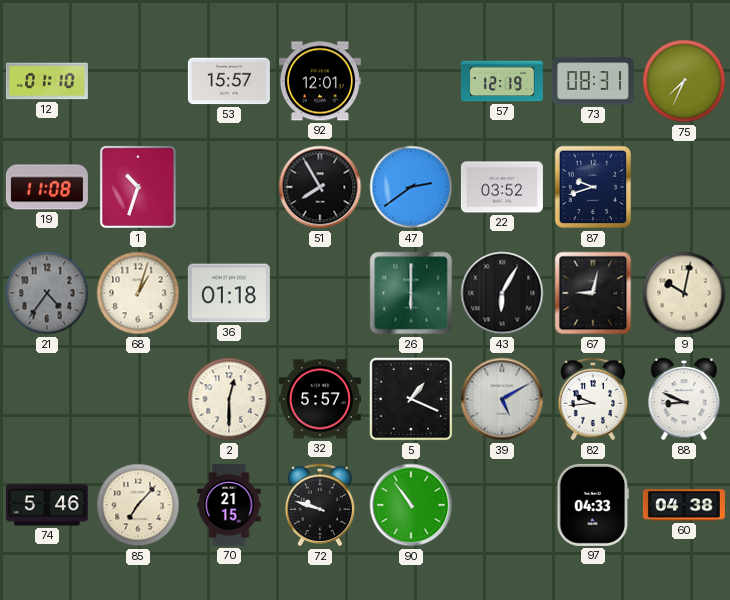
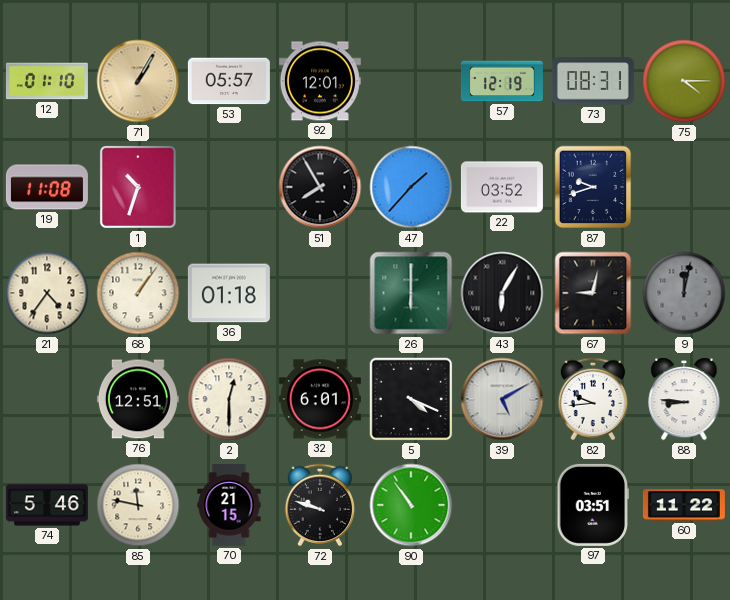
71: none -> 1:05
53: 15:57 -> 05:57
75: 7:34 -> 4:15
47: 2:39 -> 1:37
21 dial: grey -> cream
68: 1:03 -> 1:06
9: 10:02 -> 12:02
9 dial: cream -> grey
76: none -> 12:51
32: 5:57 -> 6:01
5: 1:19 -> 4:19
88: 8:49 -> 8:46
85: 7:07 -> 11:47
97: 04:33 -> 03:51
60: 04:38 -> 11:22
